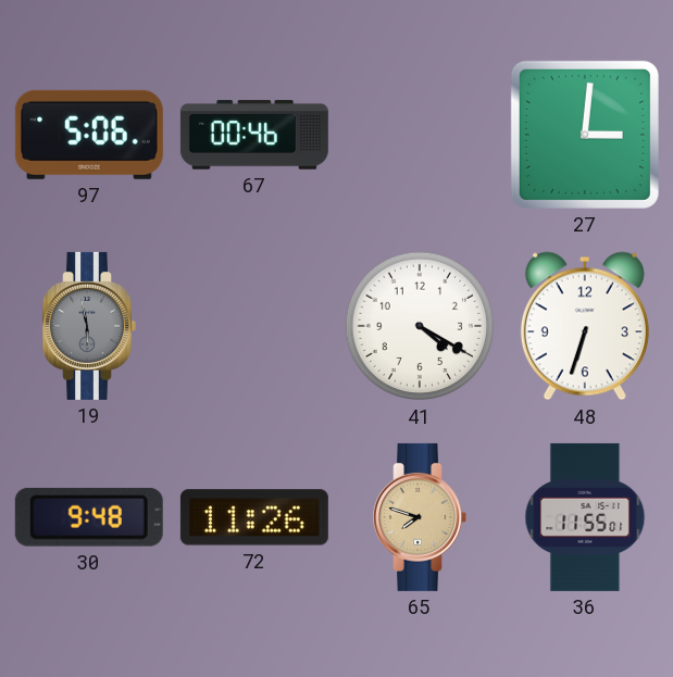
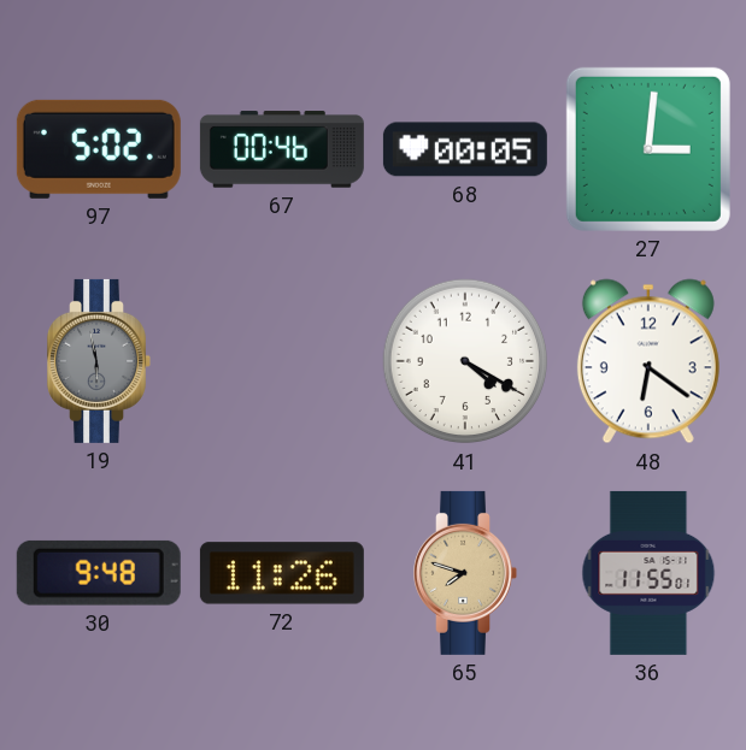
97: 5:06 -> 5:02
68: none -> 00:05
48: 6:33 -> 6:21
